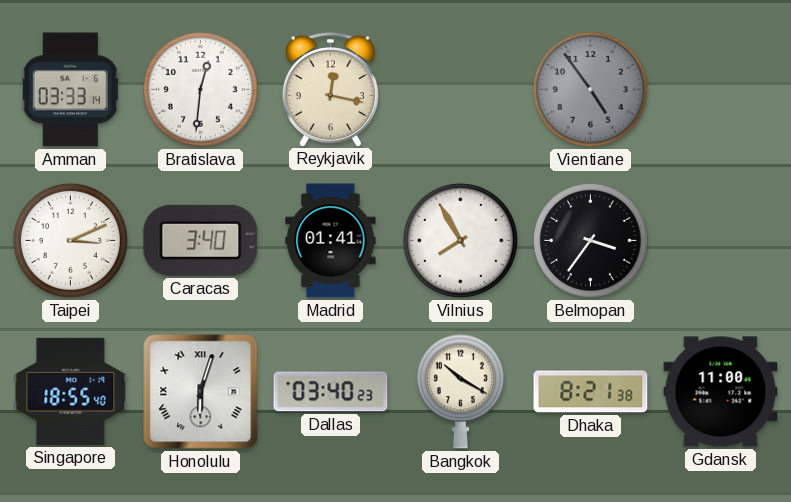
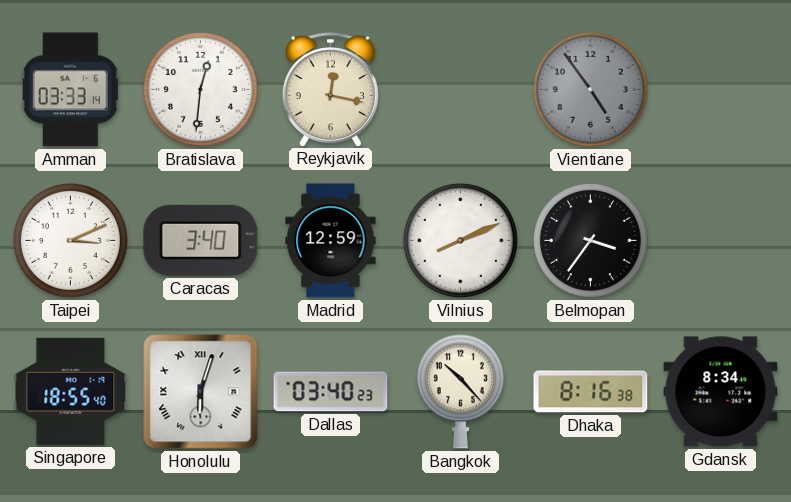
Madrid: 01:41 -> 12:59
Vilnius: 7:55 -> 8:11
Bangkok: 10:20 -> 10:23
Dhaka: 8:21 -> 8:16
Gdansk: 11:00 -> 8:34
